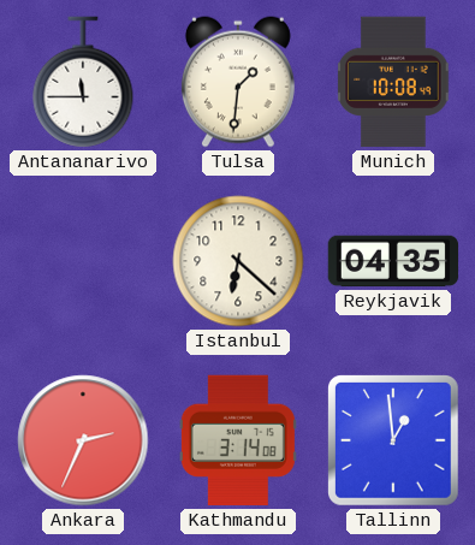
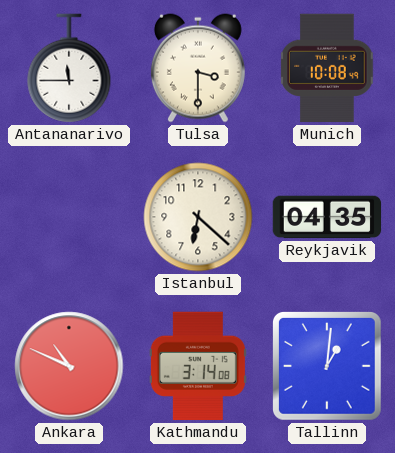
Tulsa: 1:31 -> 3:30
Ankara: 2:34 -> 10:49
Tallinn: 12:59 -> 1:01
